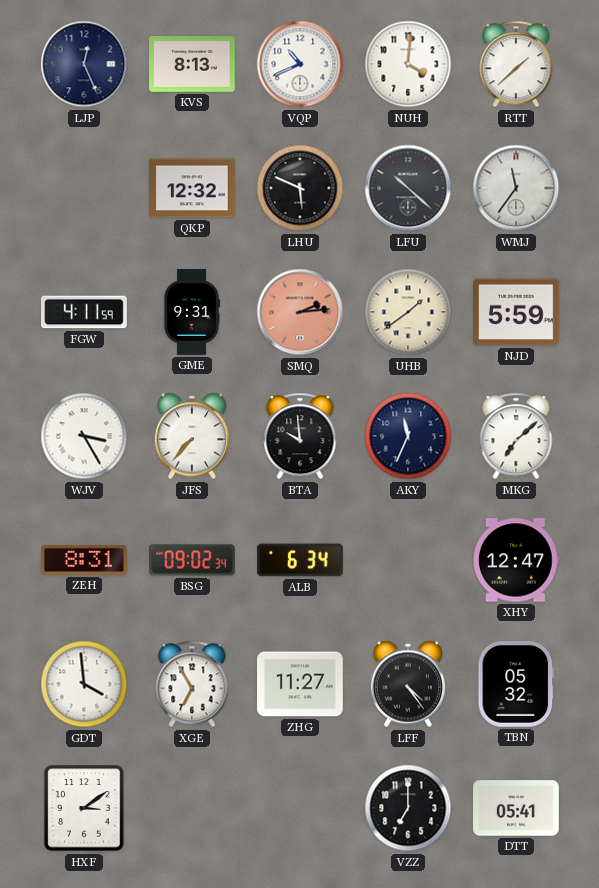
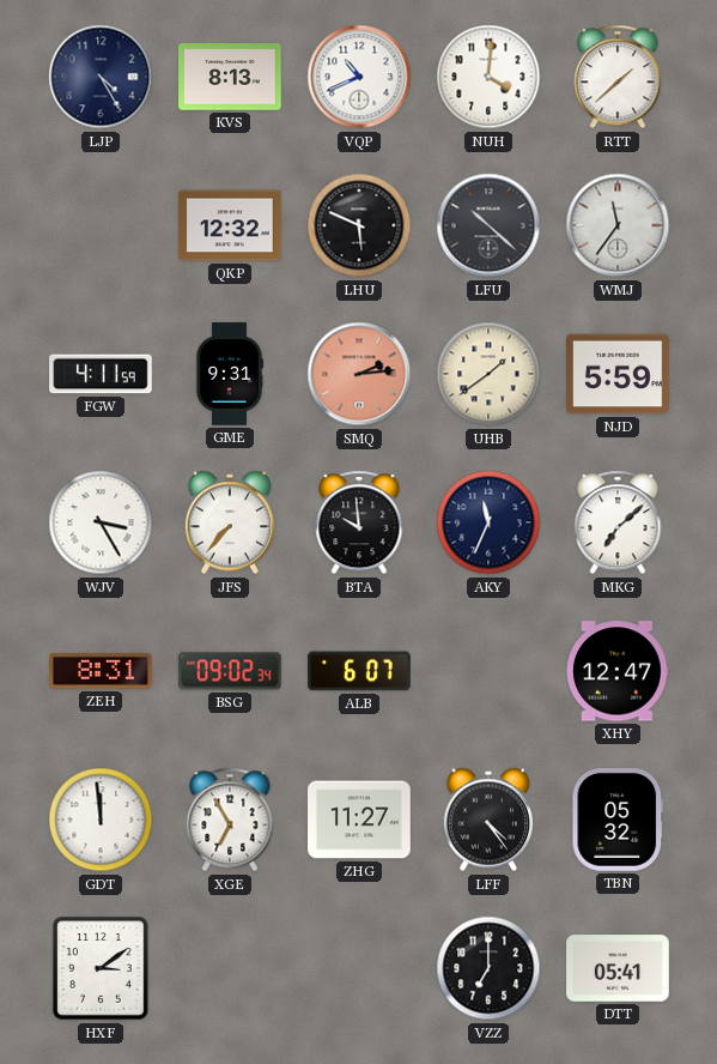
LJP: 12:26 -> 4:25
ALB: 6:34 -> 6:07
GDT: 3:59 -> 11:59
